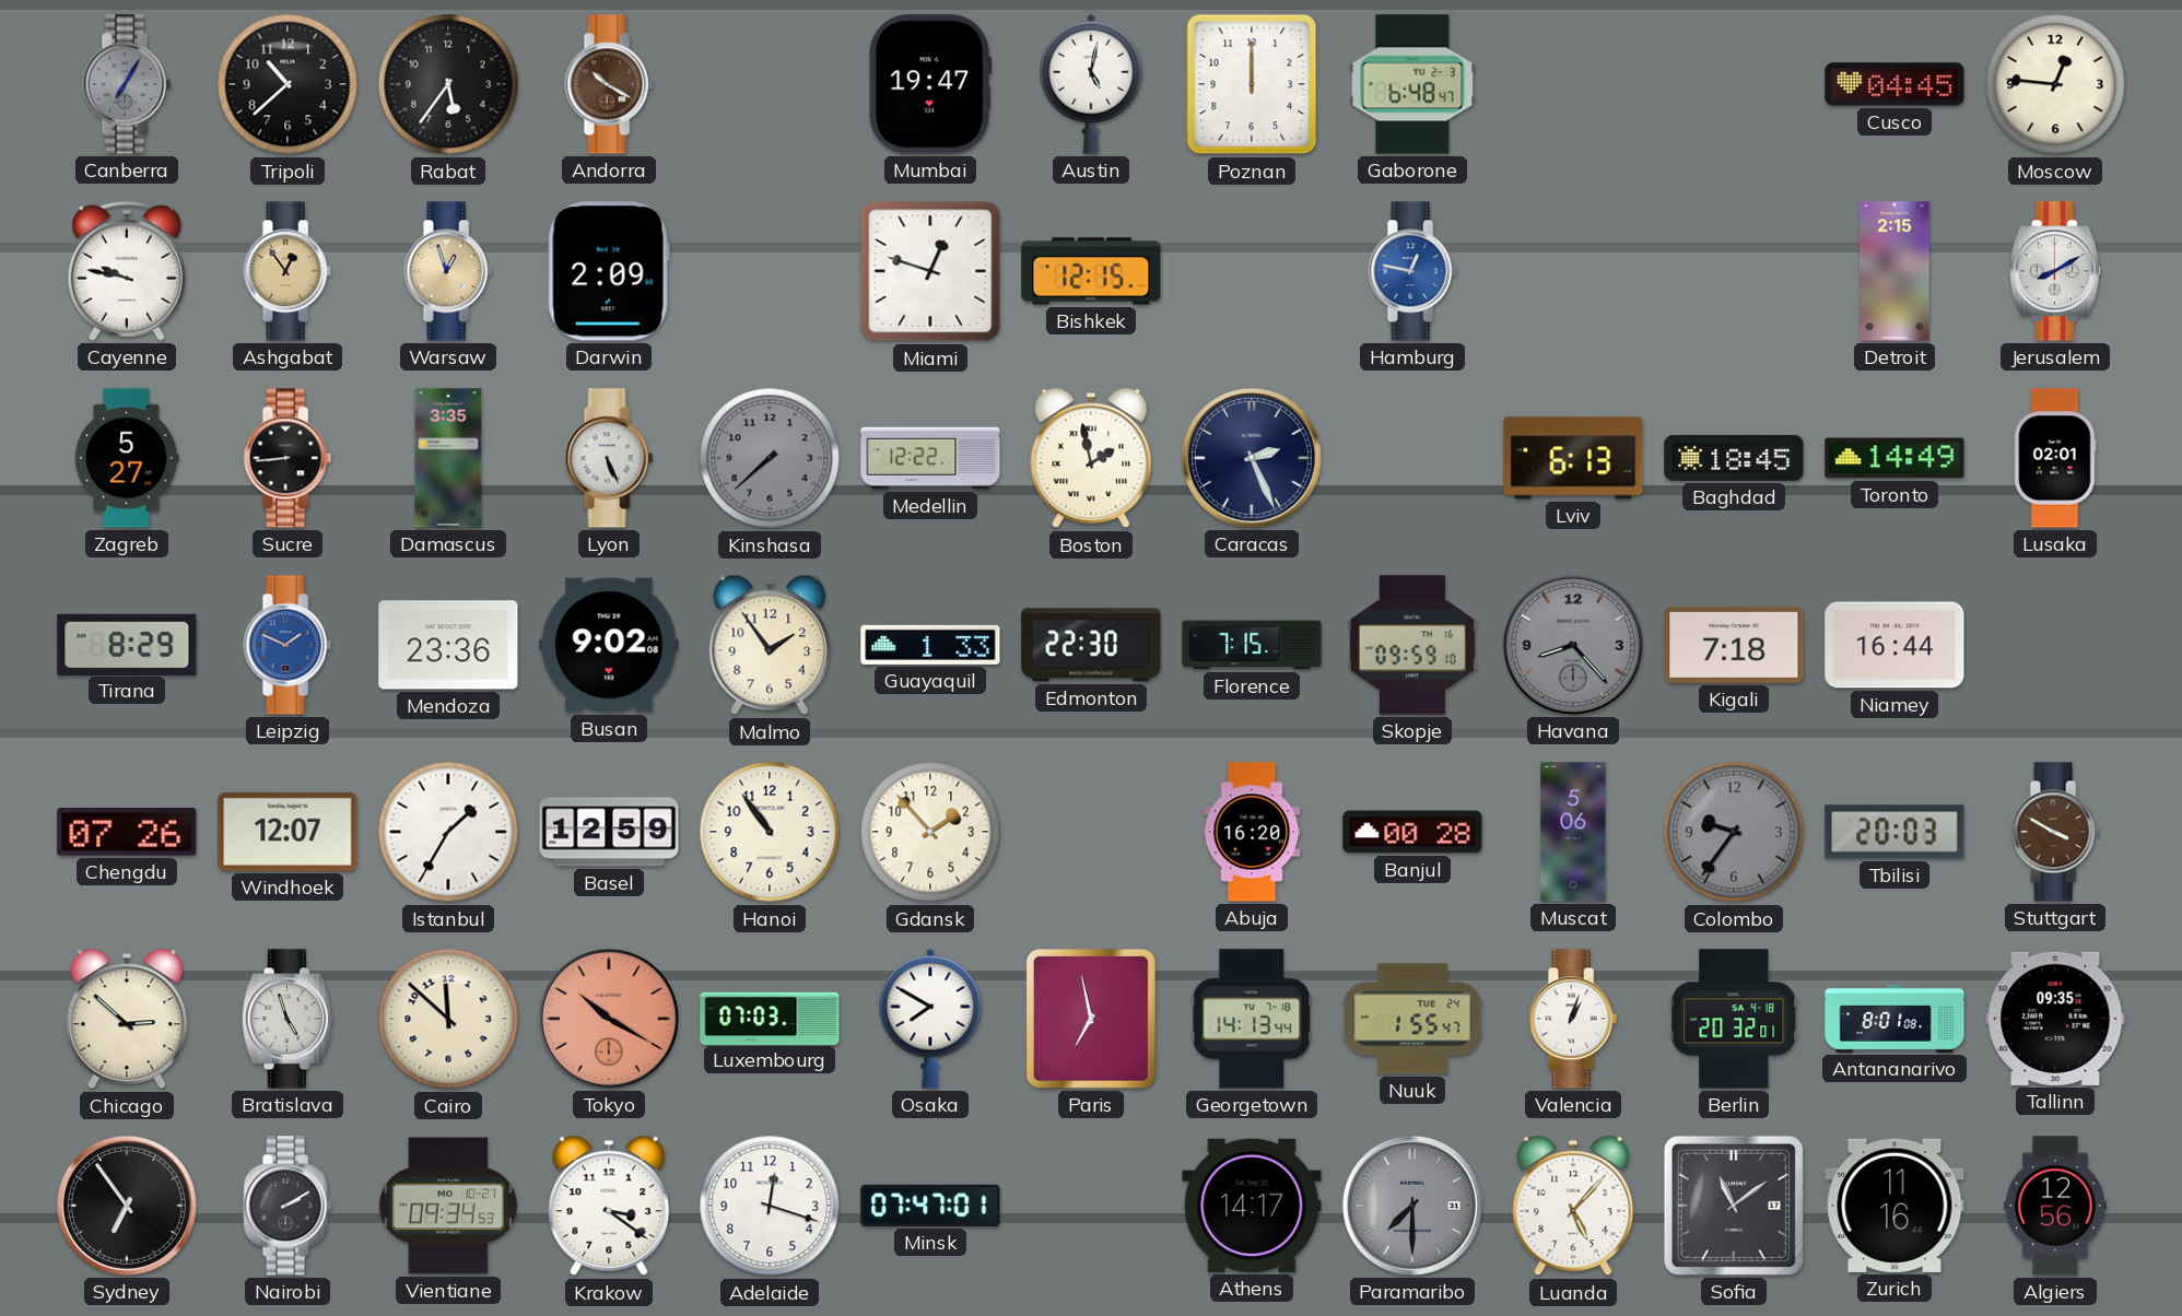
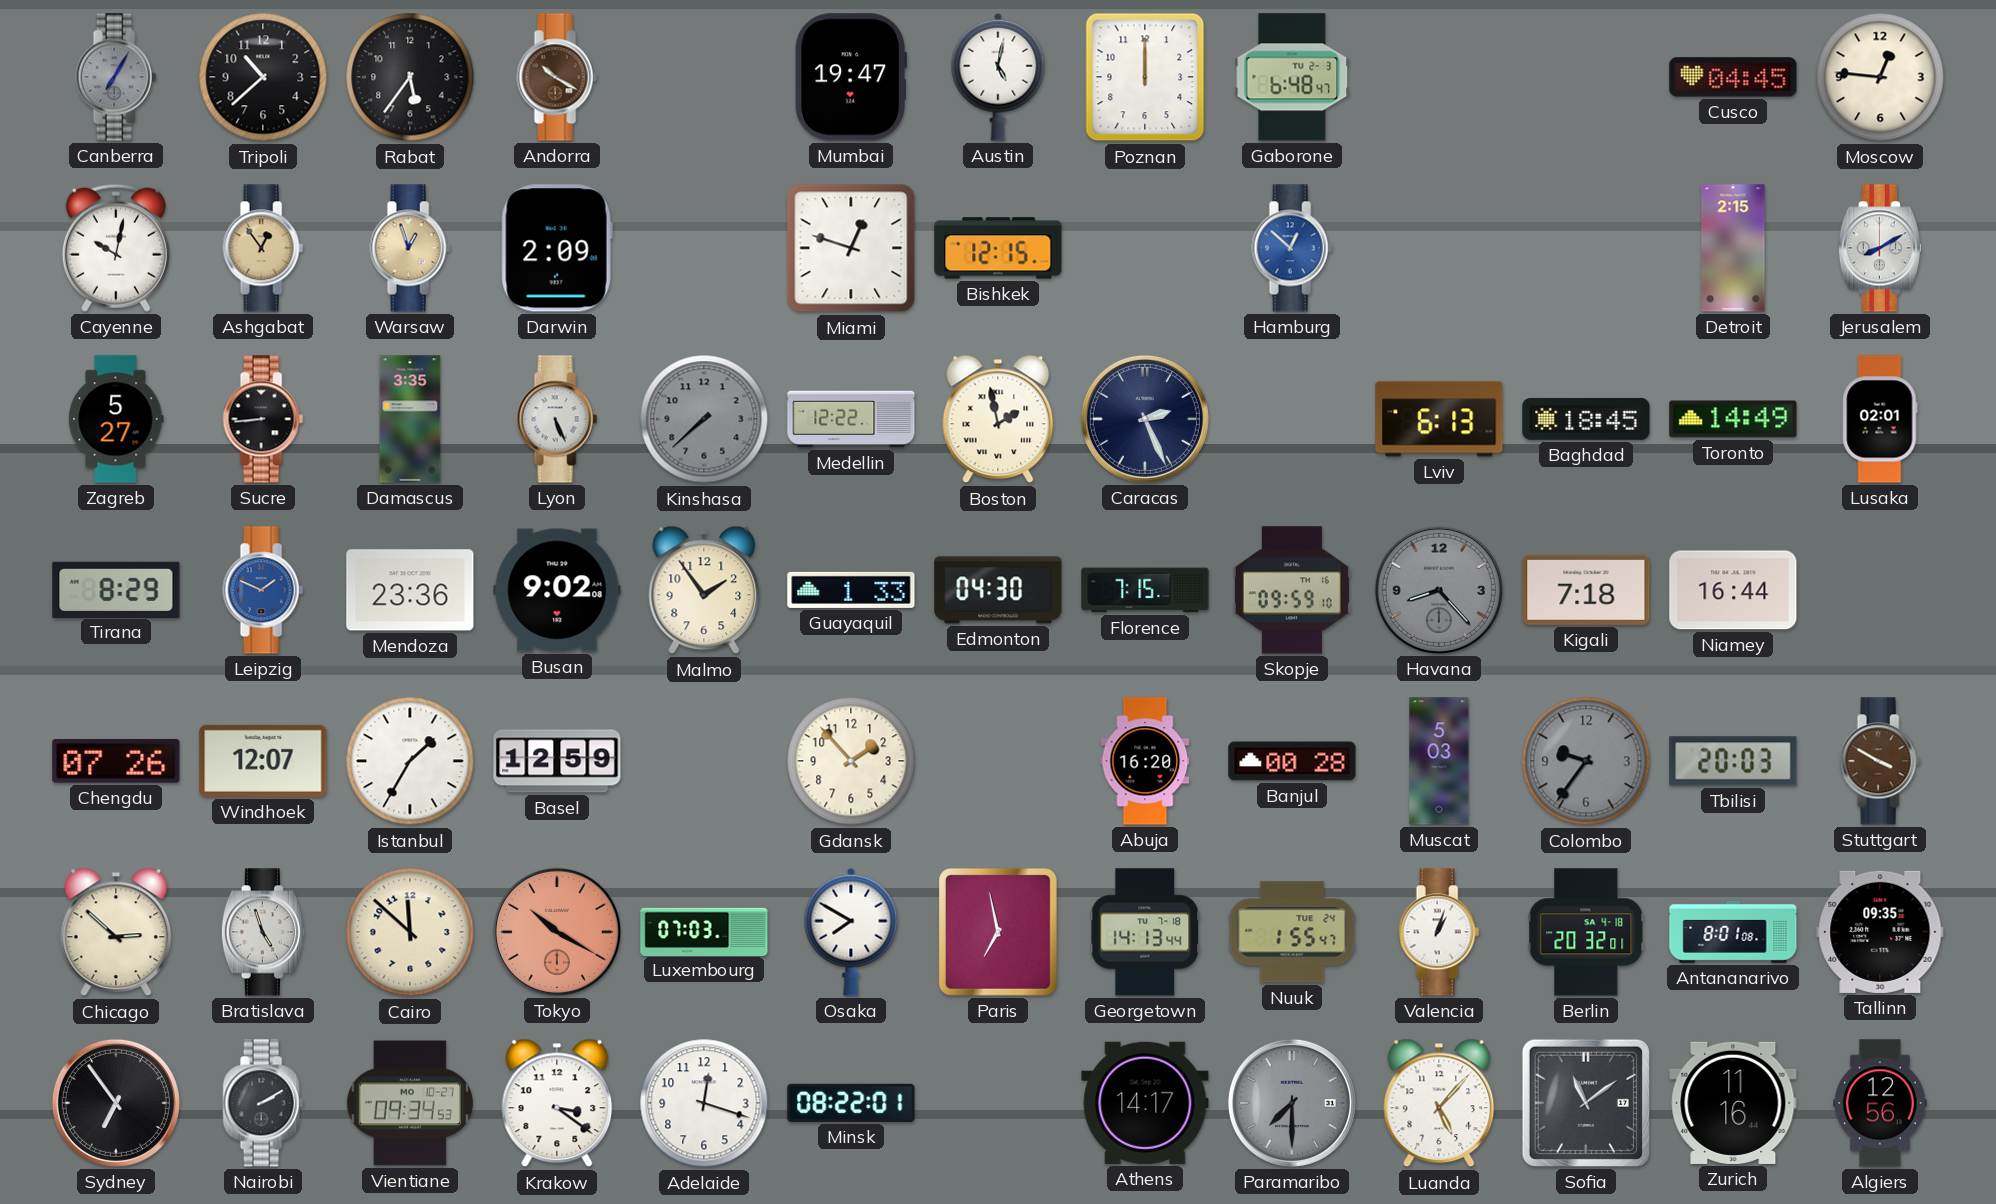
Cayenne: 9:47 -> 10:02
Hamburg: 12:47 -> 12:52
Edmonton: 22:30 -> 04:30
Hanoi: 10:54 -> none
Muscat: 5:06 -> 5:03
Minsk: 07:47 -> 08:22
